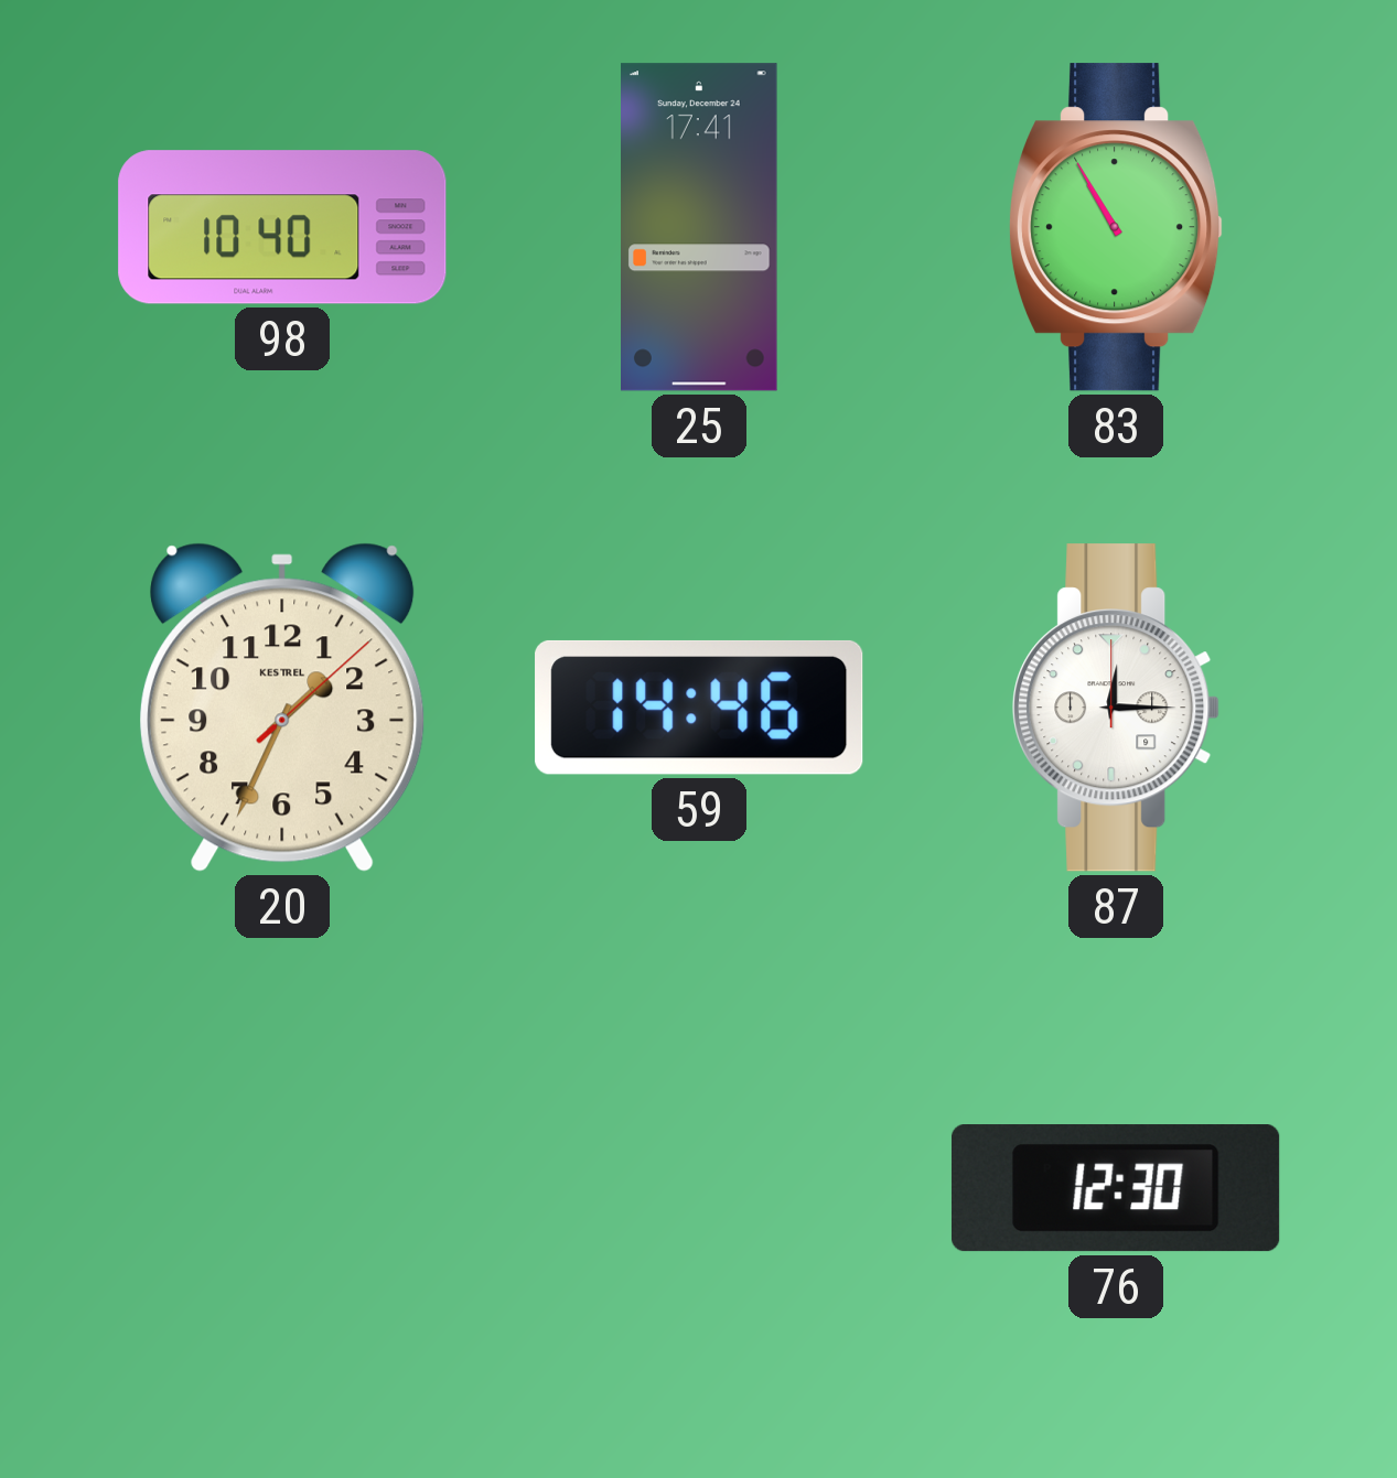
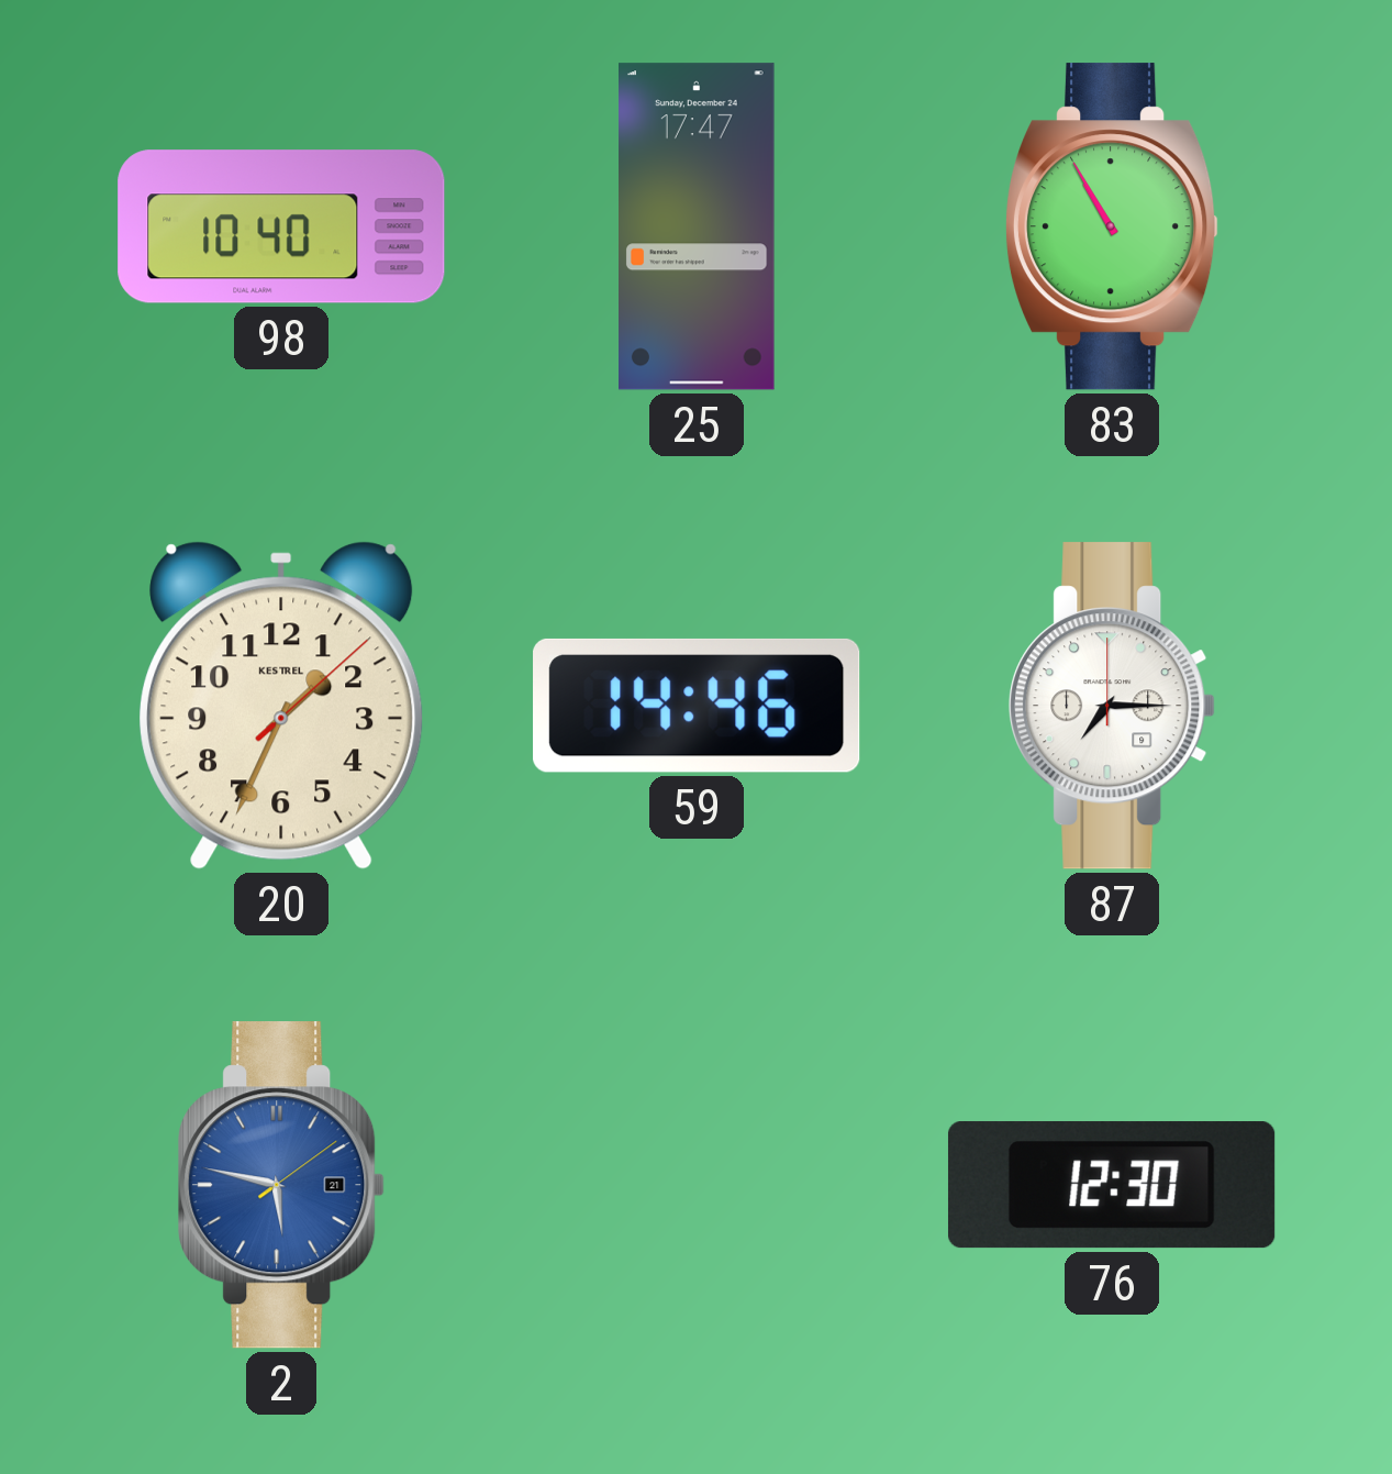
25: 17:41 -> 17:47
87: 12:15 -> 7:15
2: none -> 5:47
